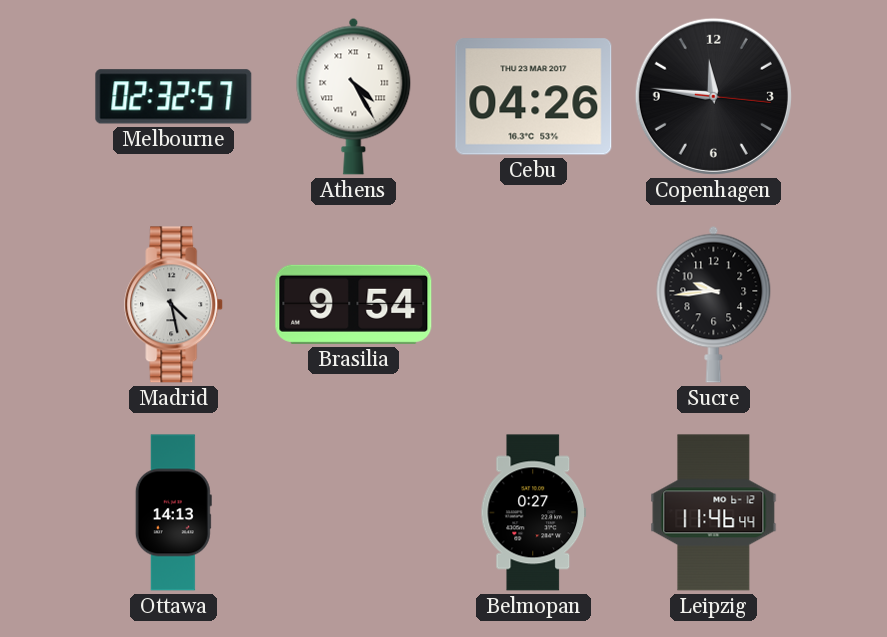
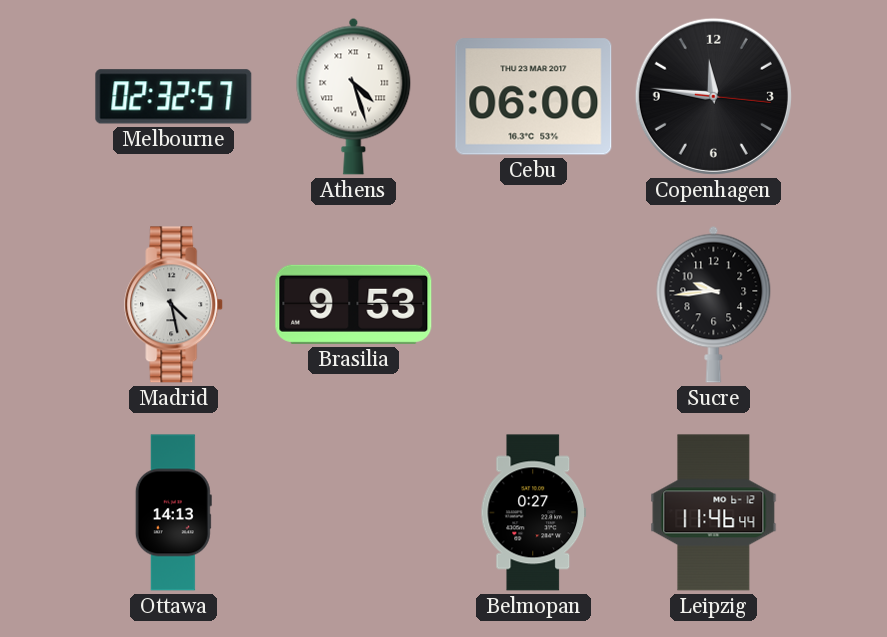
Athens: 4:25 -> 4:27
Cebu: 04:26 -> 06:00
Brasilia: 9:54 -> 9:53
